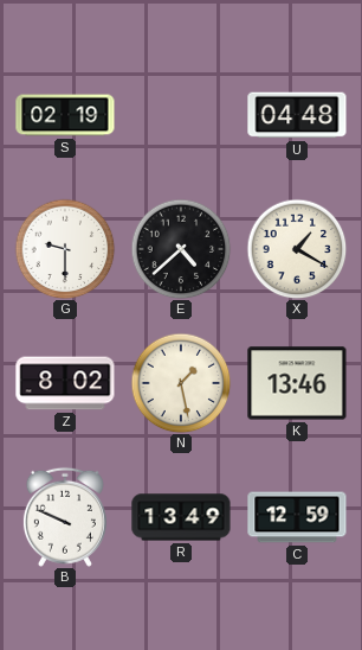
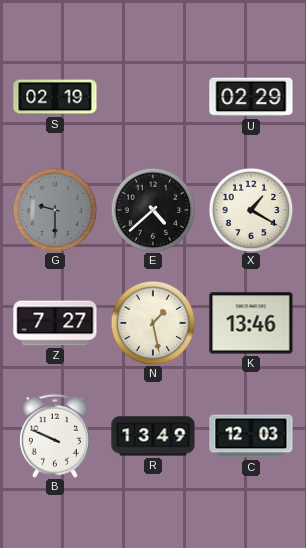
U: 04:48 -> 02:29
G dial: white -> grey
Z: 8:02 -> 7:27
C: 12:59 -> 12:03
